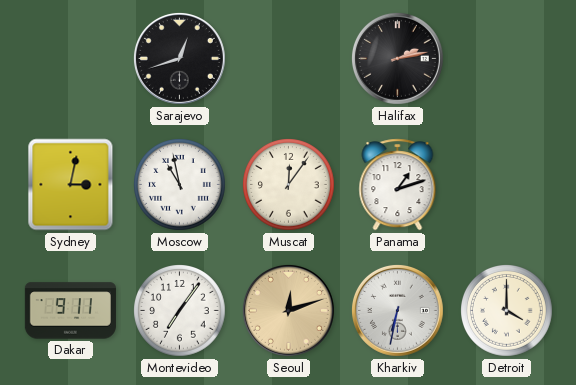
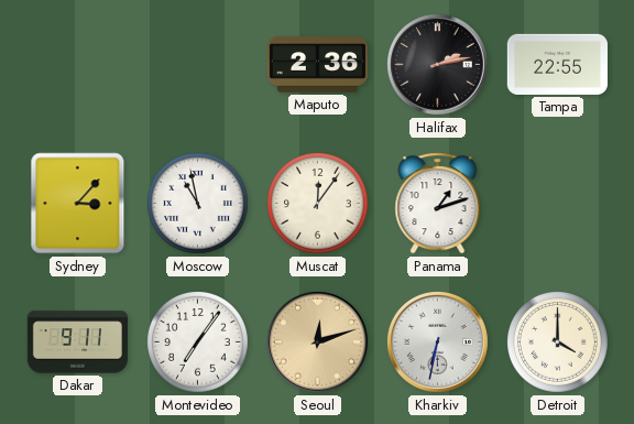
Sarajevo: 12:42 -> none
Maputo: none -> 2:36
Tampa: none -> 22:55
Sydney: 3:02 -> 3:07
